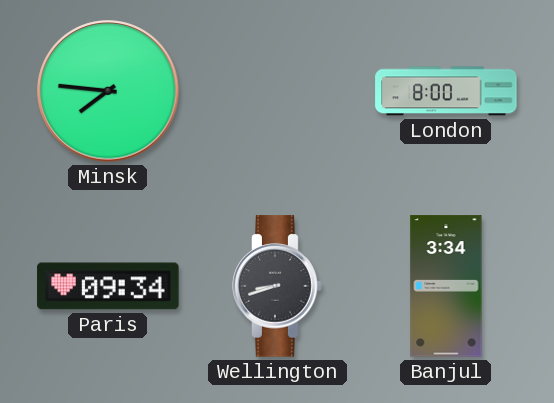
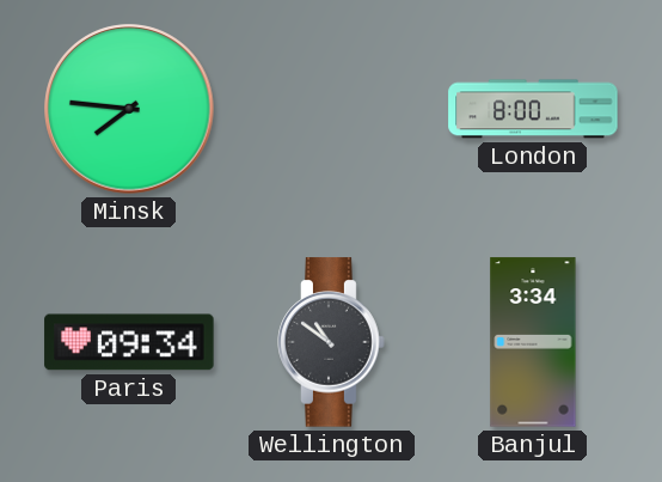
Wellington: 8:42 -> 10:51
